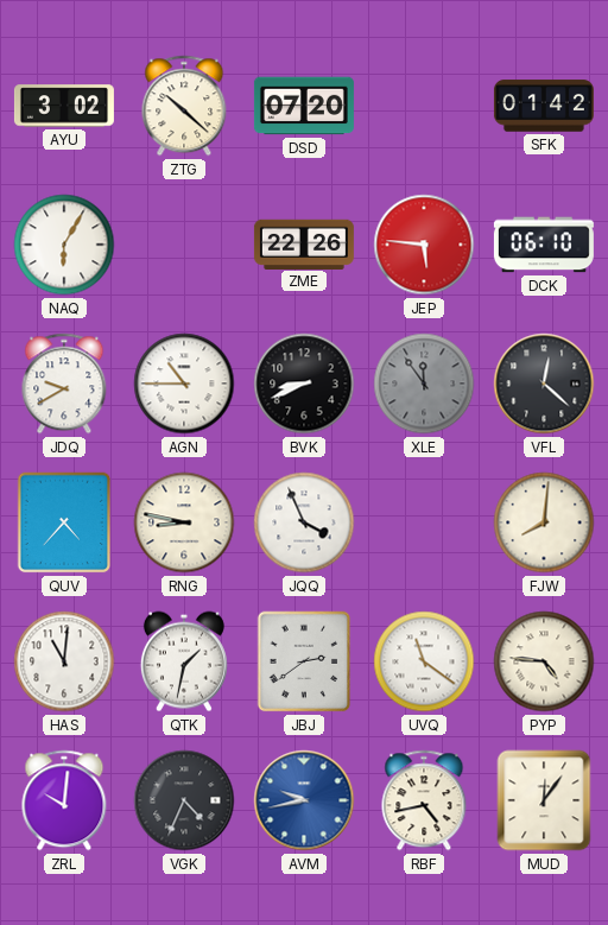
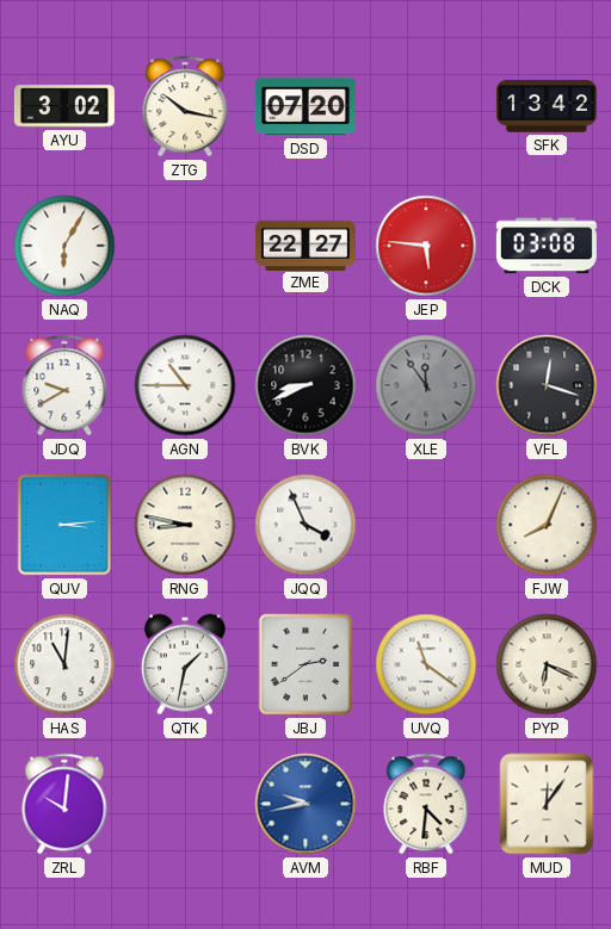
ZTG: 10:22 -> 10:17
SFK: 01:42 -> 13:42
ZME: 22:26 -> 22:27
DCK: 06:10 -> 03:08
VFL: 12:22 -> 12:18
QUV: 4:37 -> 3:14
FJW: 8:01 -> 8:04
PYP: 4:46 -> 6:19
VGK: 4:34 -> none
RBF: 4:43 -> 4:31
